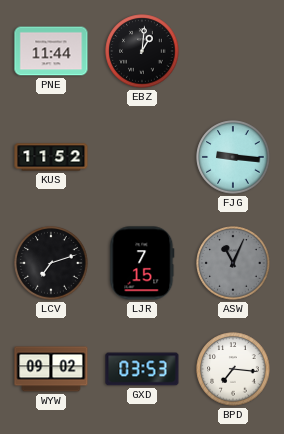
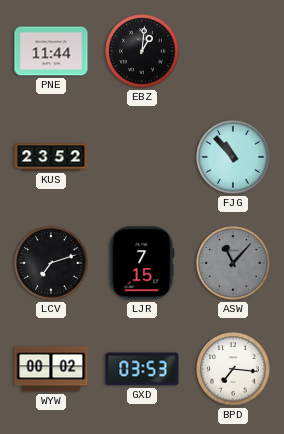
KUS: 11:52 -> 23:52
FJG: 9:16 -> 10:53
ASW: 11:04 -> 11:07
WYW: 09:02 -> 00:02
